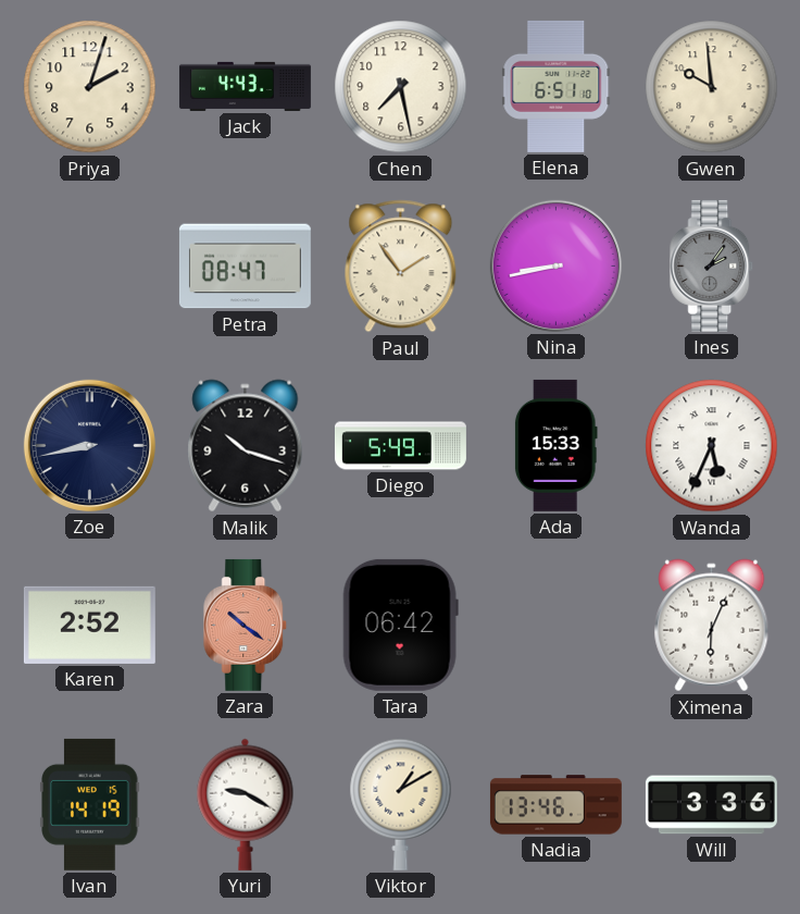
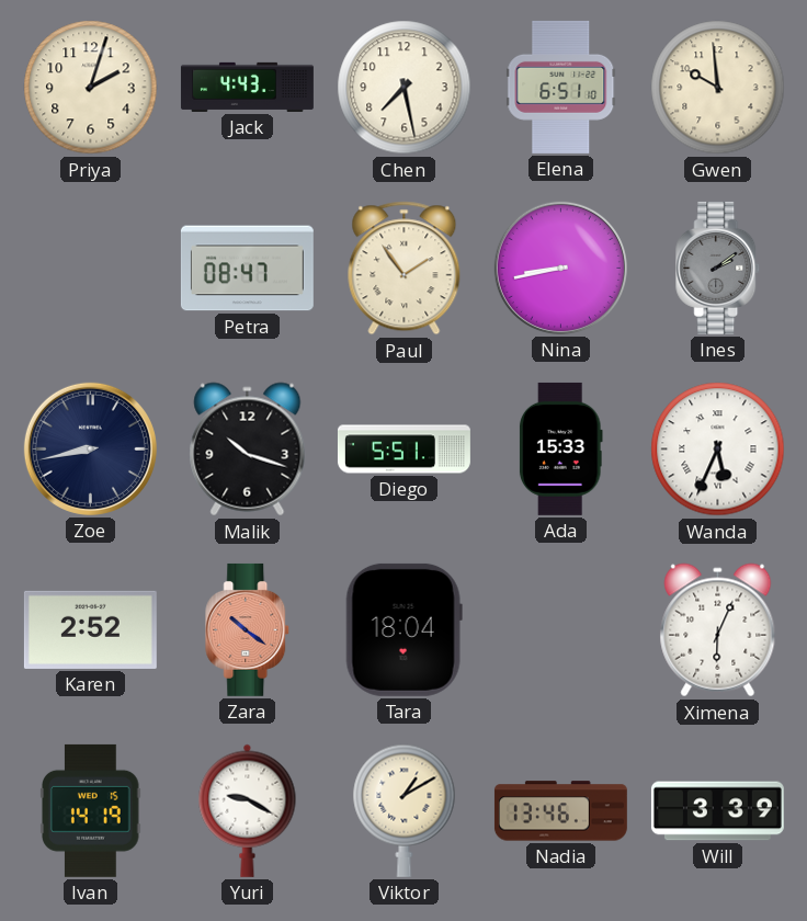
Ines: 2:06 -> 2:09
Diego: 5:49 -> 5:51
Tara: 06:42 -> 18:04
Will: 3:36 -> 3:39
